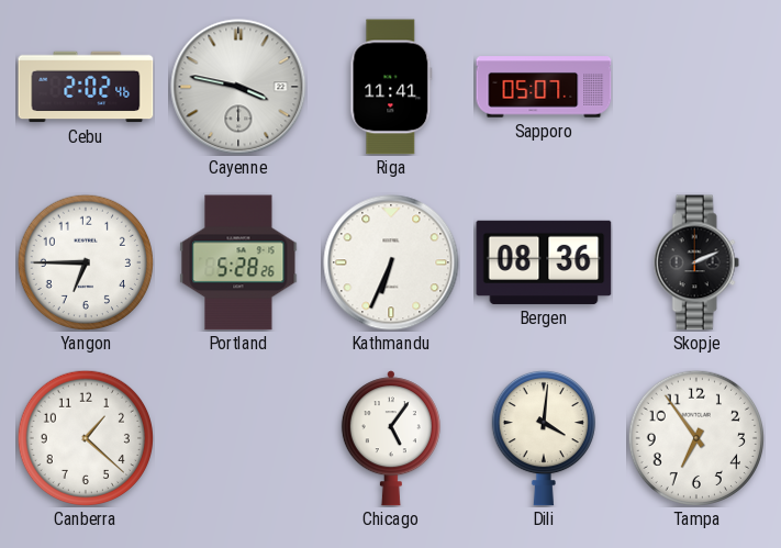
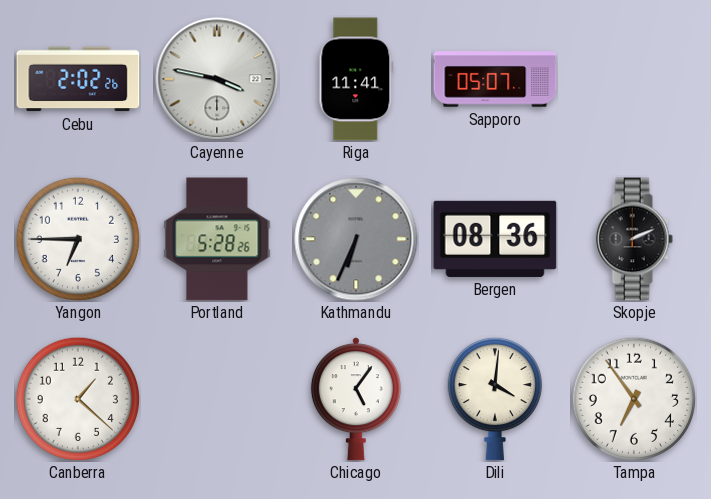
Cebu: 2:02:46 -> 2:02:26
Kathmandu dial: white -> grey
